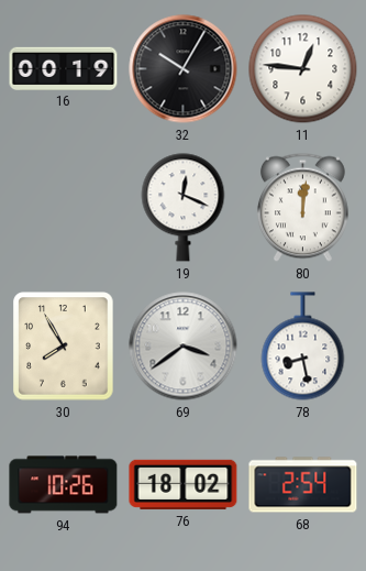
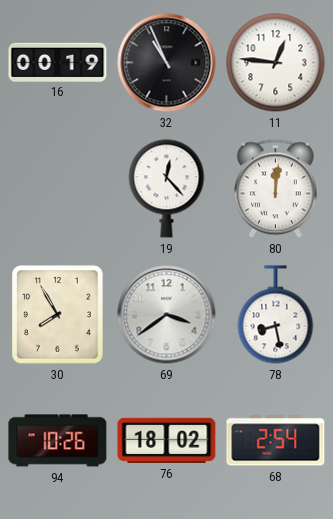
32: 10:05 -> 10:56
19: 12:19 -> 12:23
